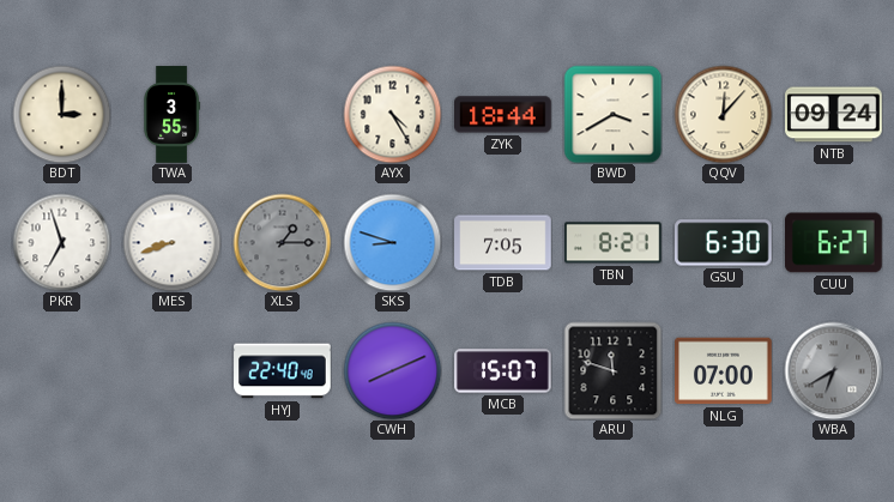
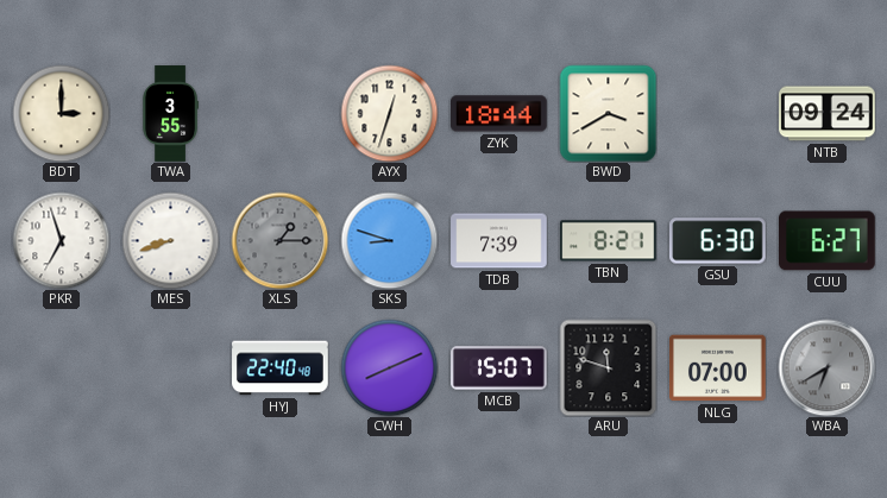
AYX: 4:25 -> 12:33
QQV: 12:07 -> none
TDB: 7:05 -> 7:39
